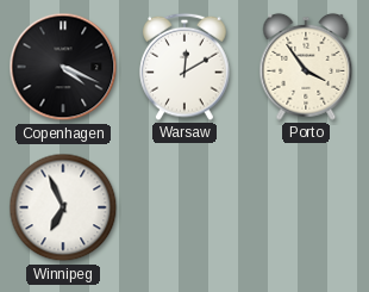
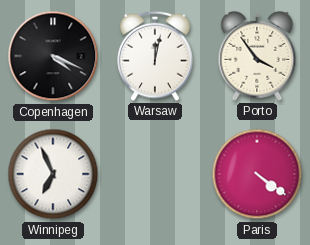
Warsaw: 12:10 -> 12:02
Paris: none -> 4:21
